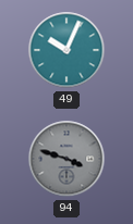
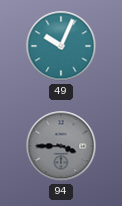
94: 3:48 -> 3:45
